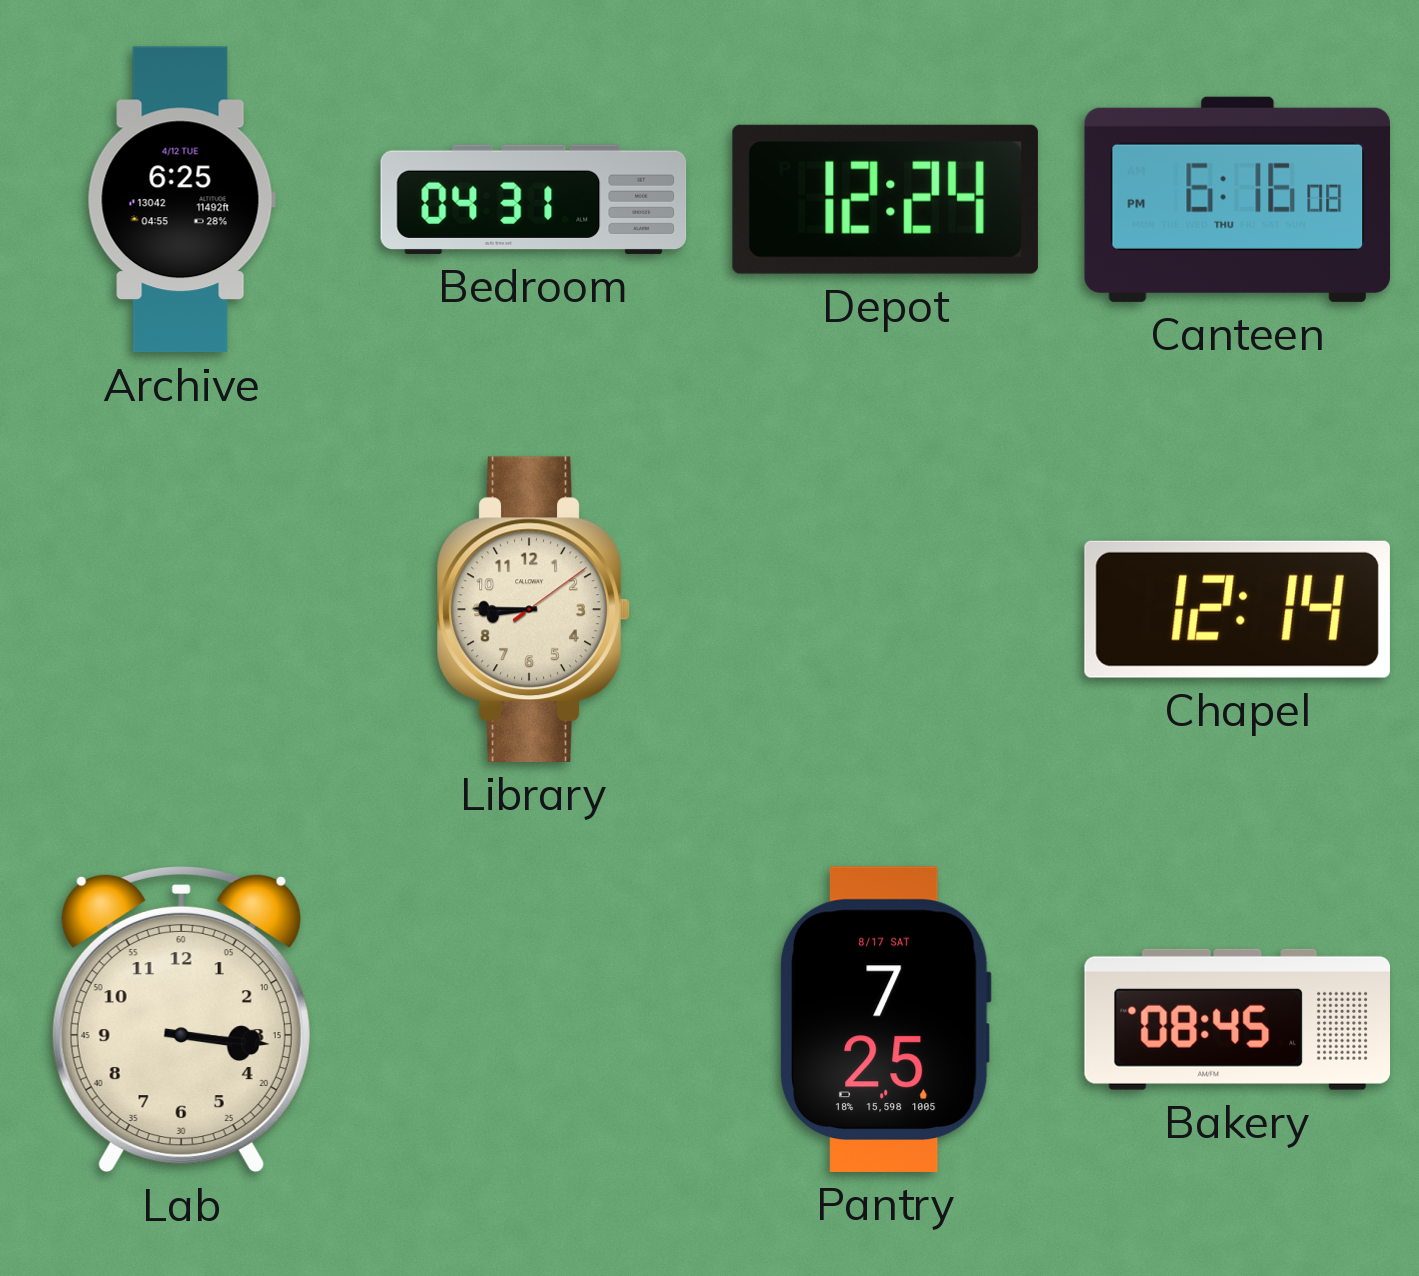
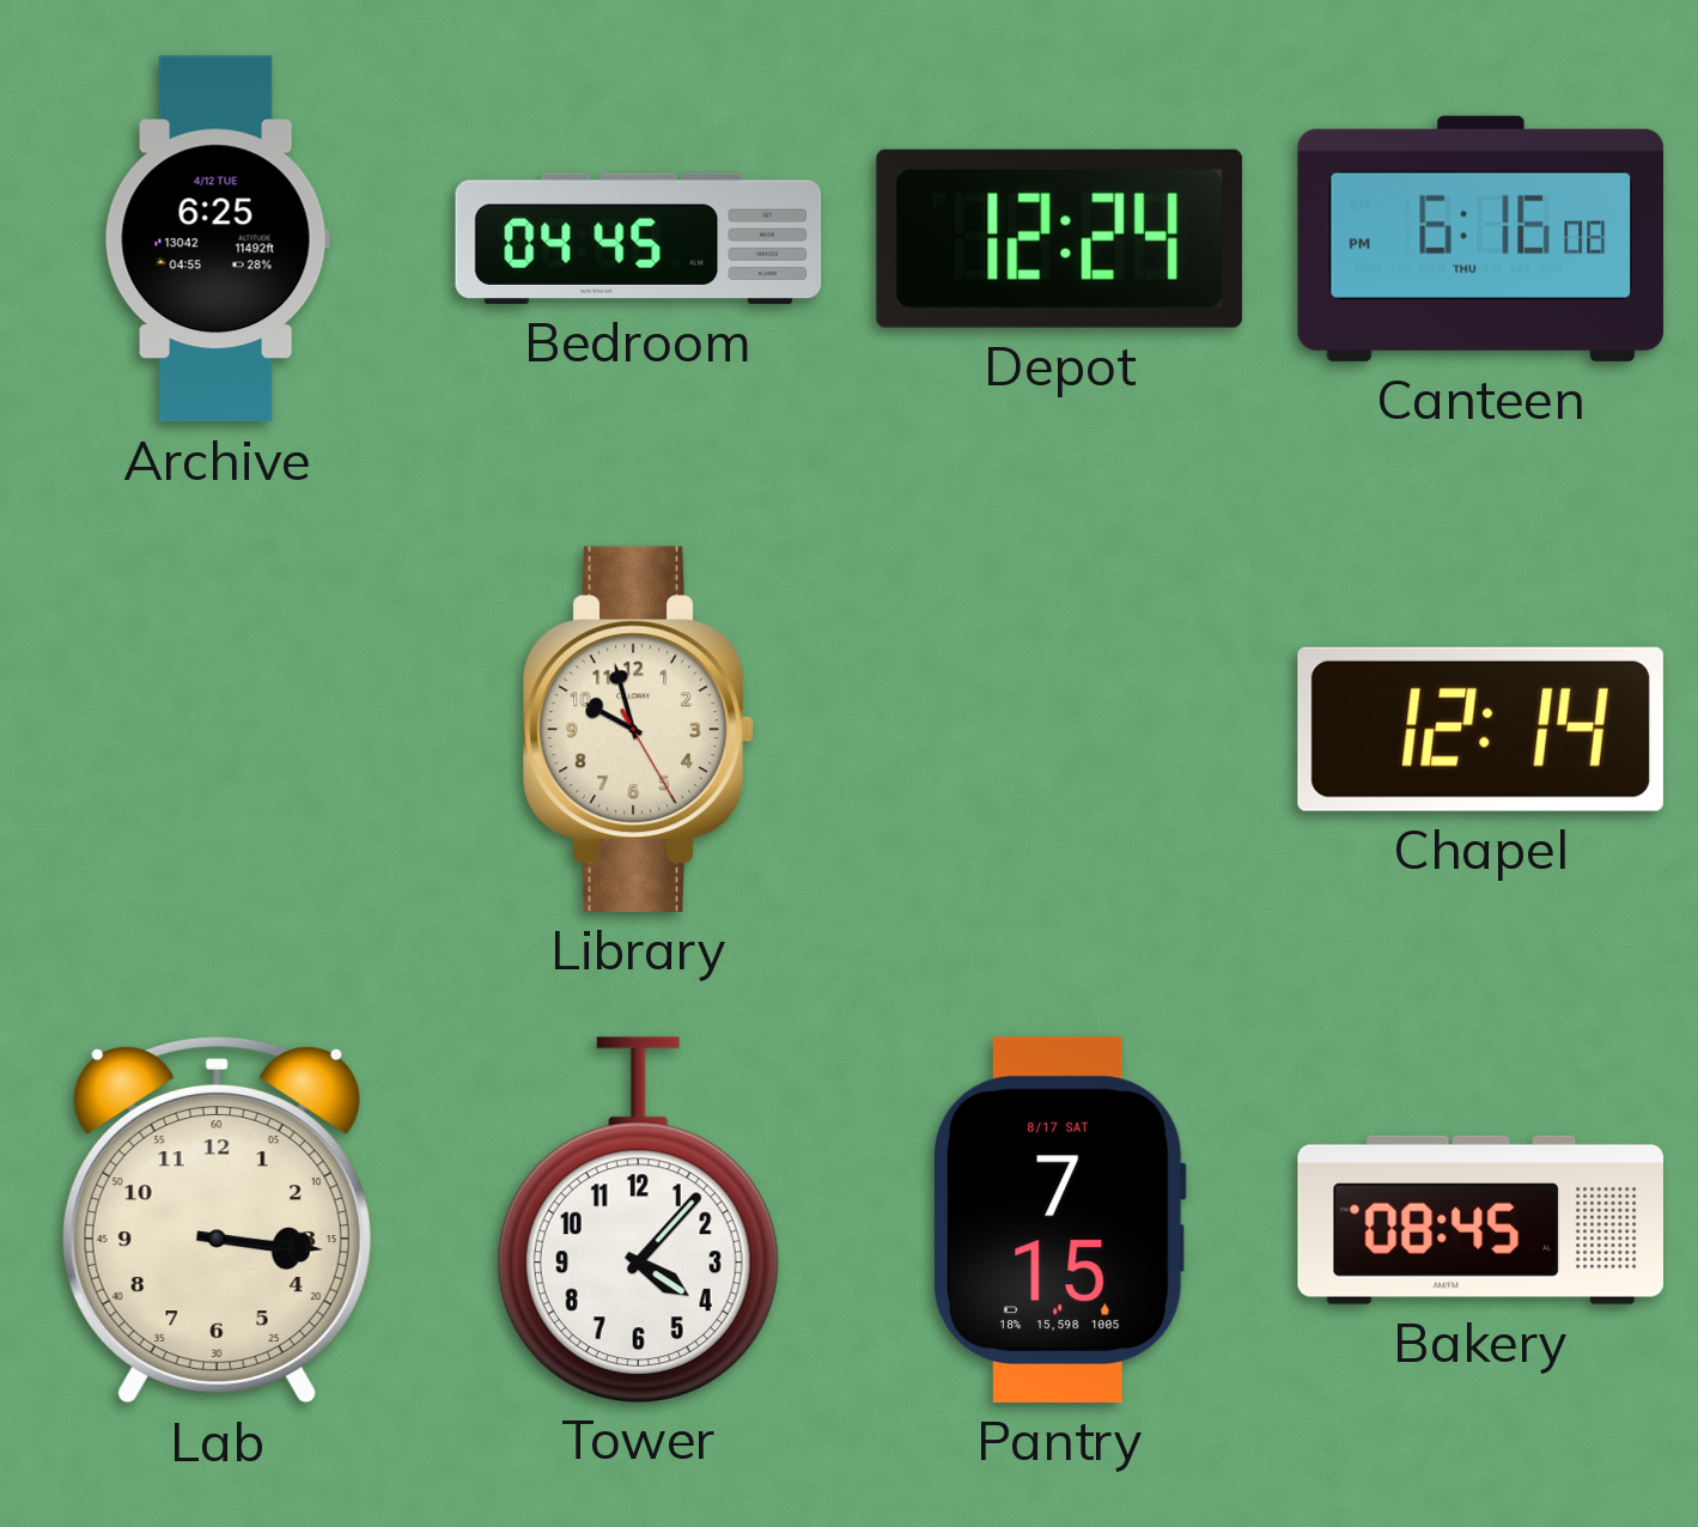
Bedroom: 04:31 -> 04:45
Library: 8:45 -> 9:57
Tower: none -> 4:07
Pantry: 7:25 -> 7:15
